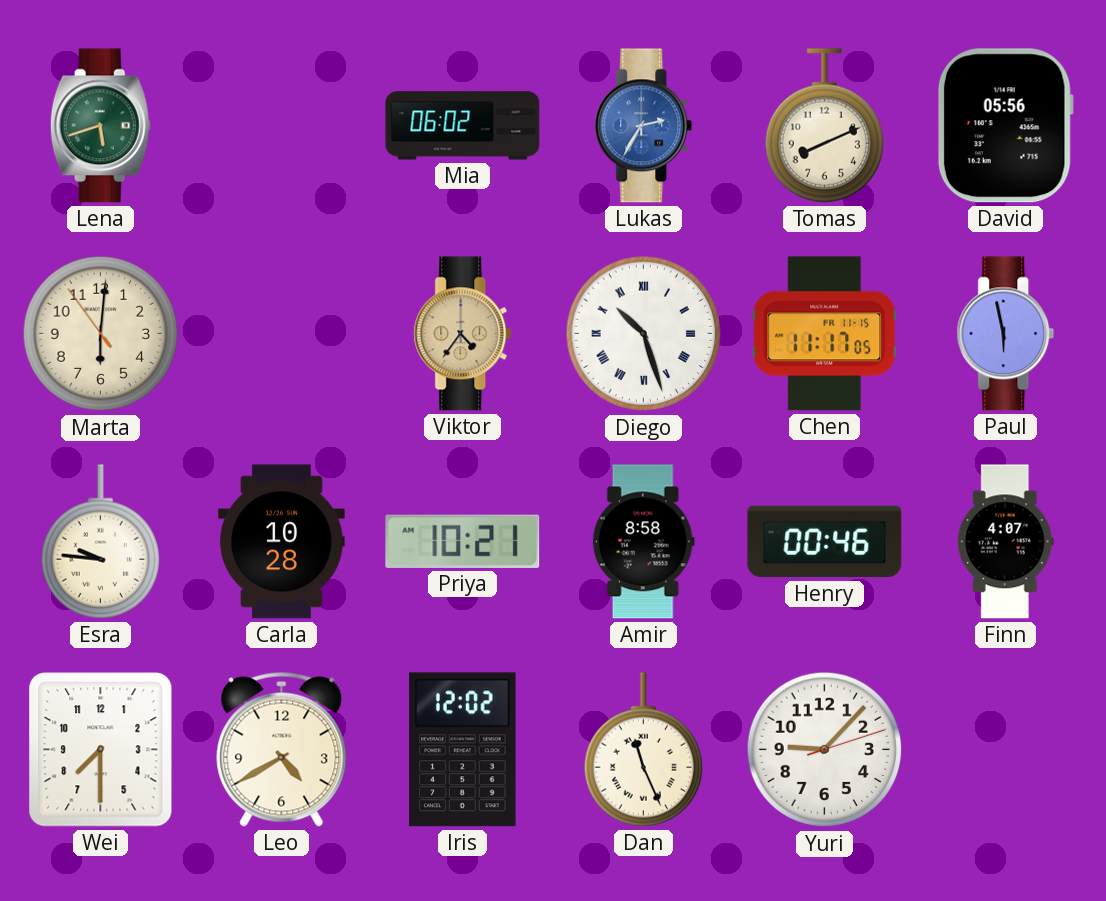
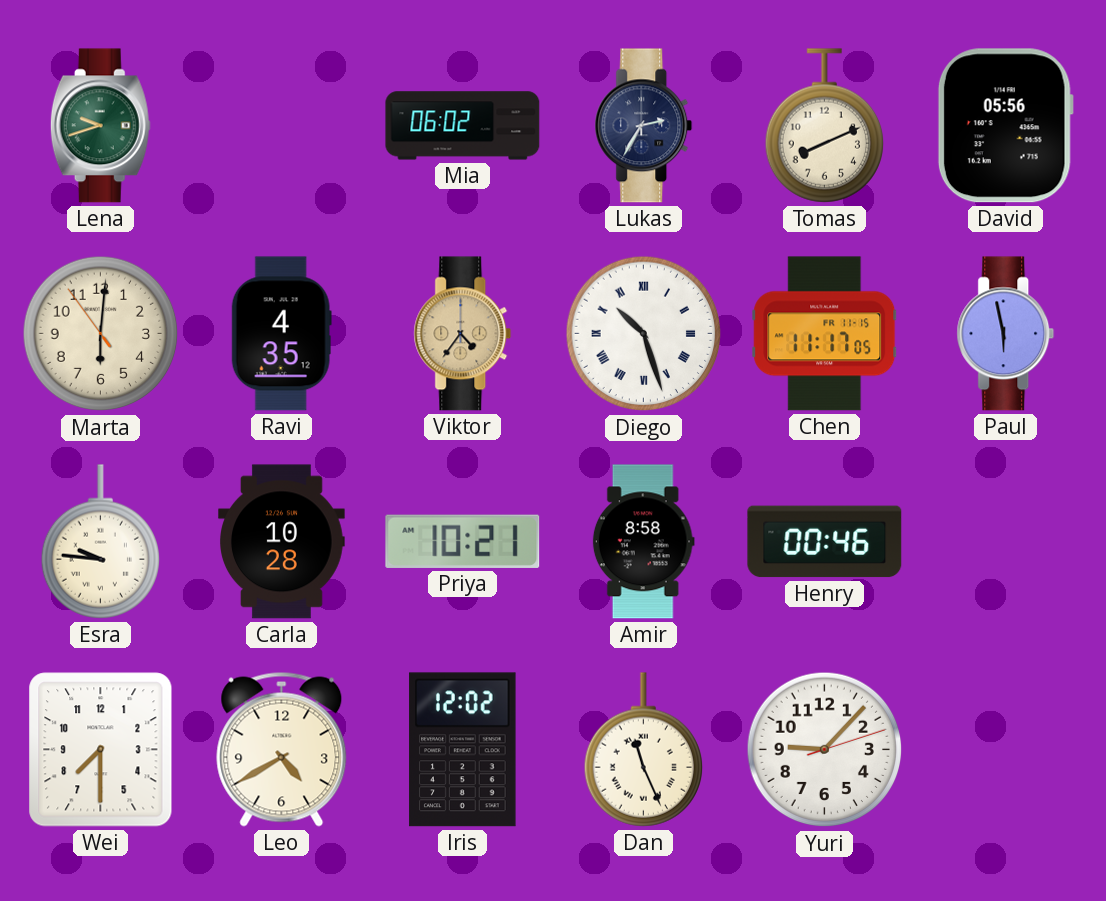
Lena: 5:42 -> 9:42
Lukas dial: blue -> navy
Ravi: none -> 4:35
Finn: 4:07 -> none
